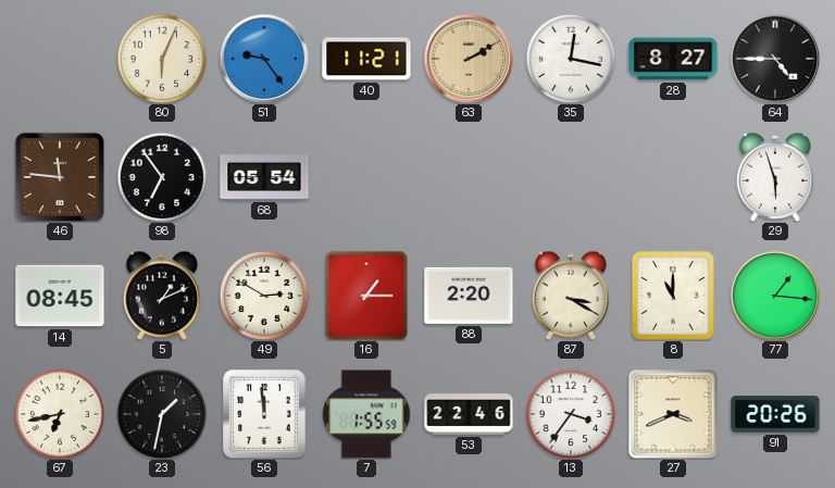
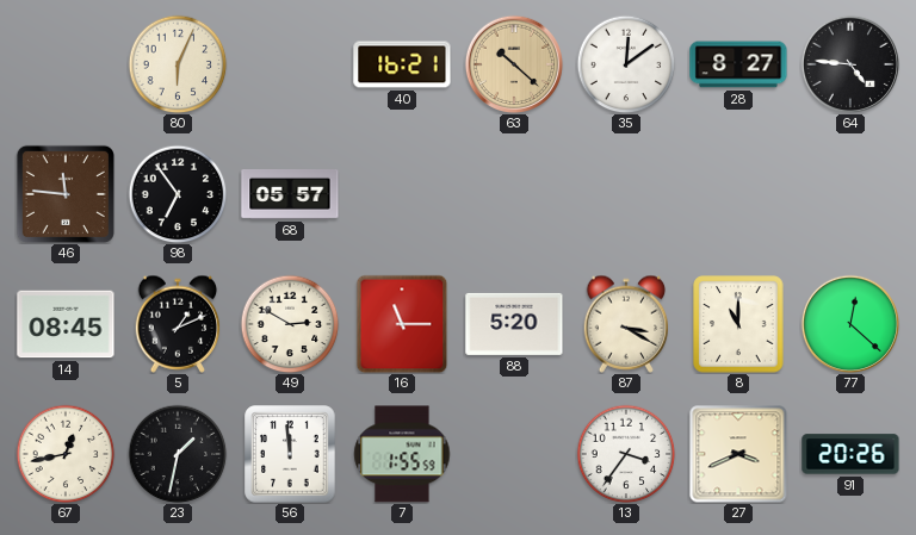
51: 9:24 -> none
40: 11:21 -> 16:21
63: 2:10 -> 10:22
35: 12:17 -> 12:09
64: 4:45 -> 4:46
68: 05:54 -> 05:57
29: 5:57 -> none
16: 1:15 -> 11:15
88: 2:20 -> 5:20
77: 1:16 -> 12:22
67: 6:43 -> 12:43
53: 22:46 -> none
